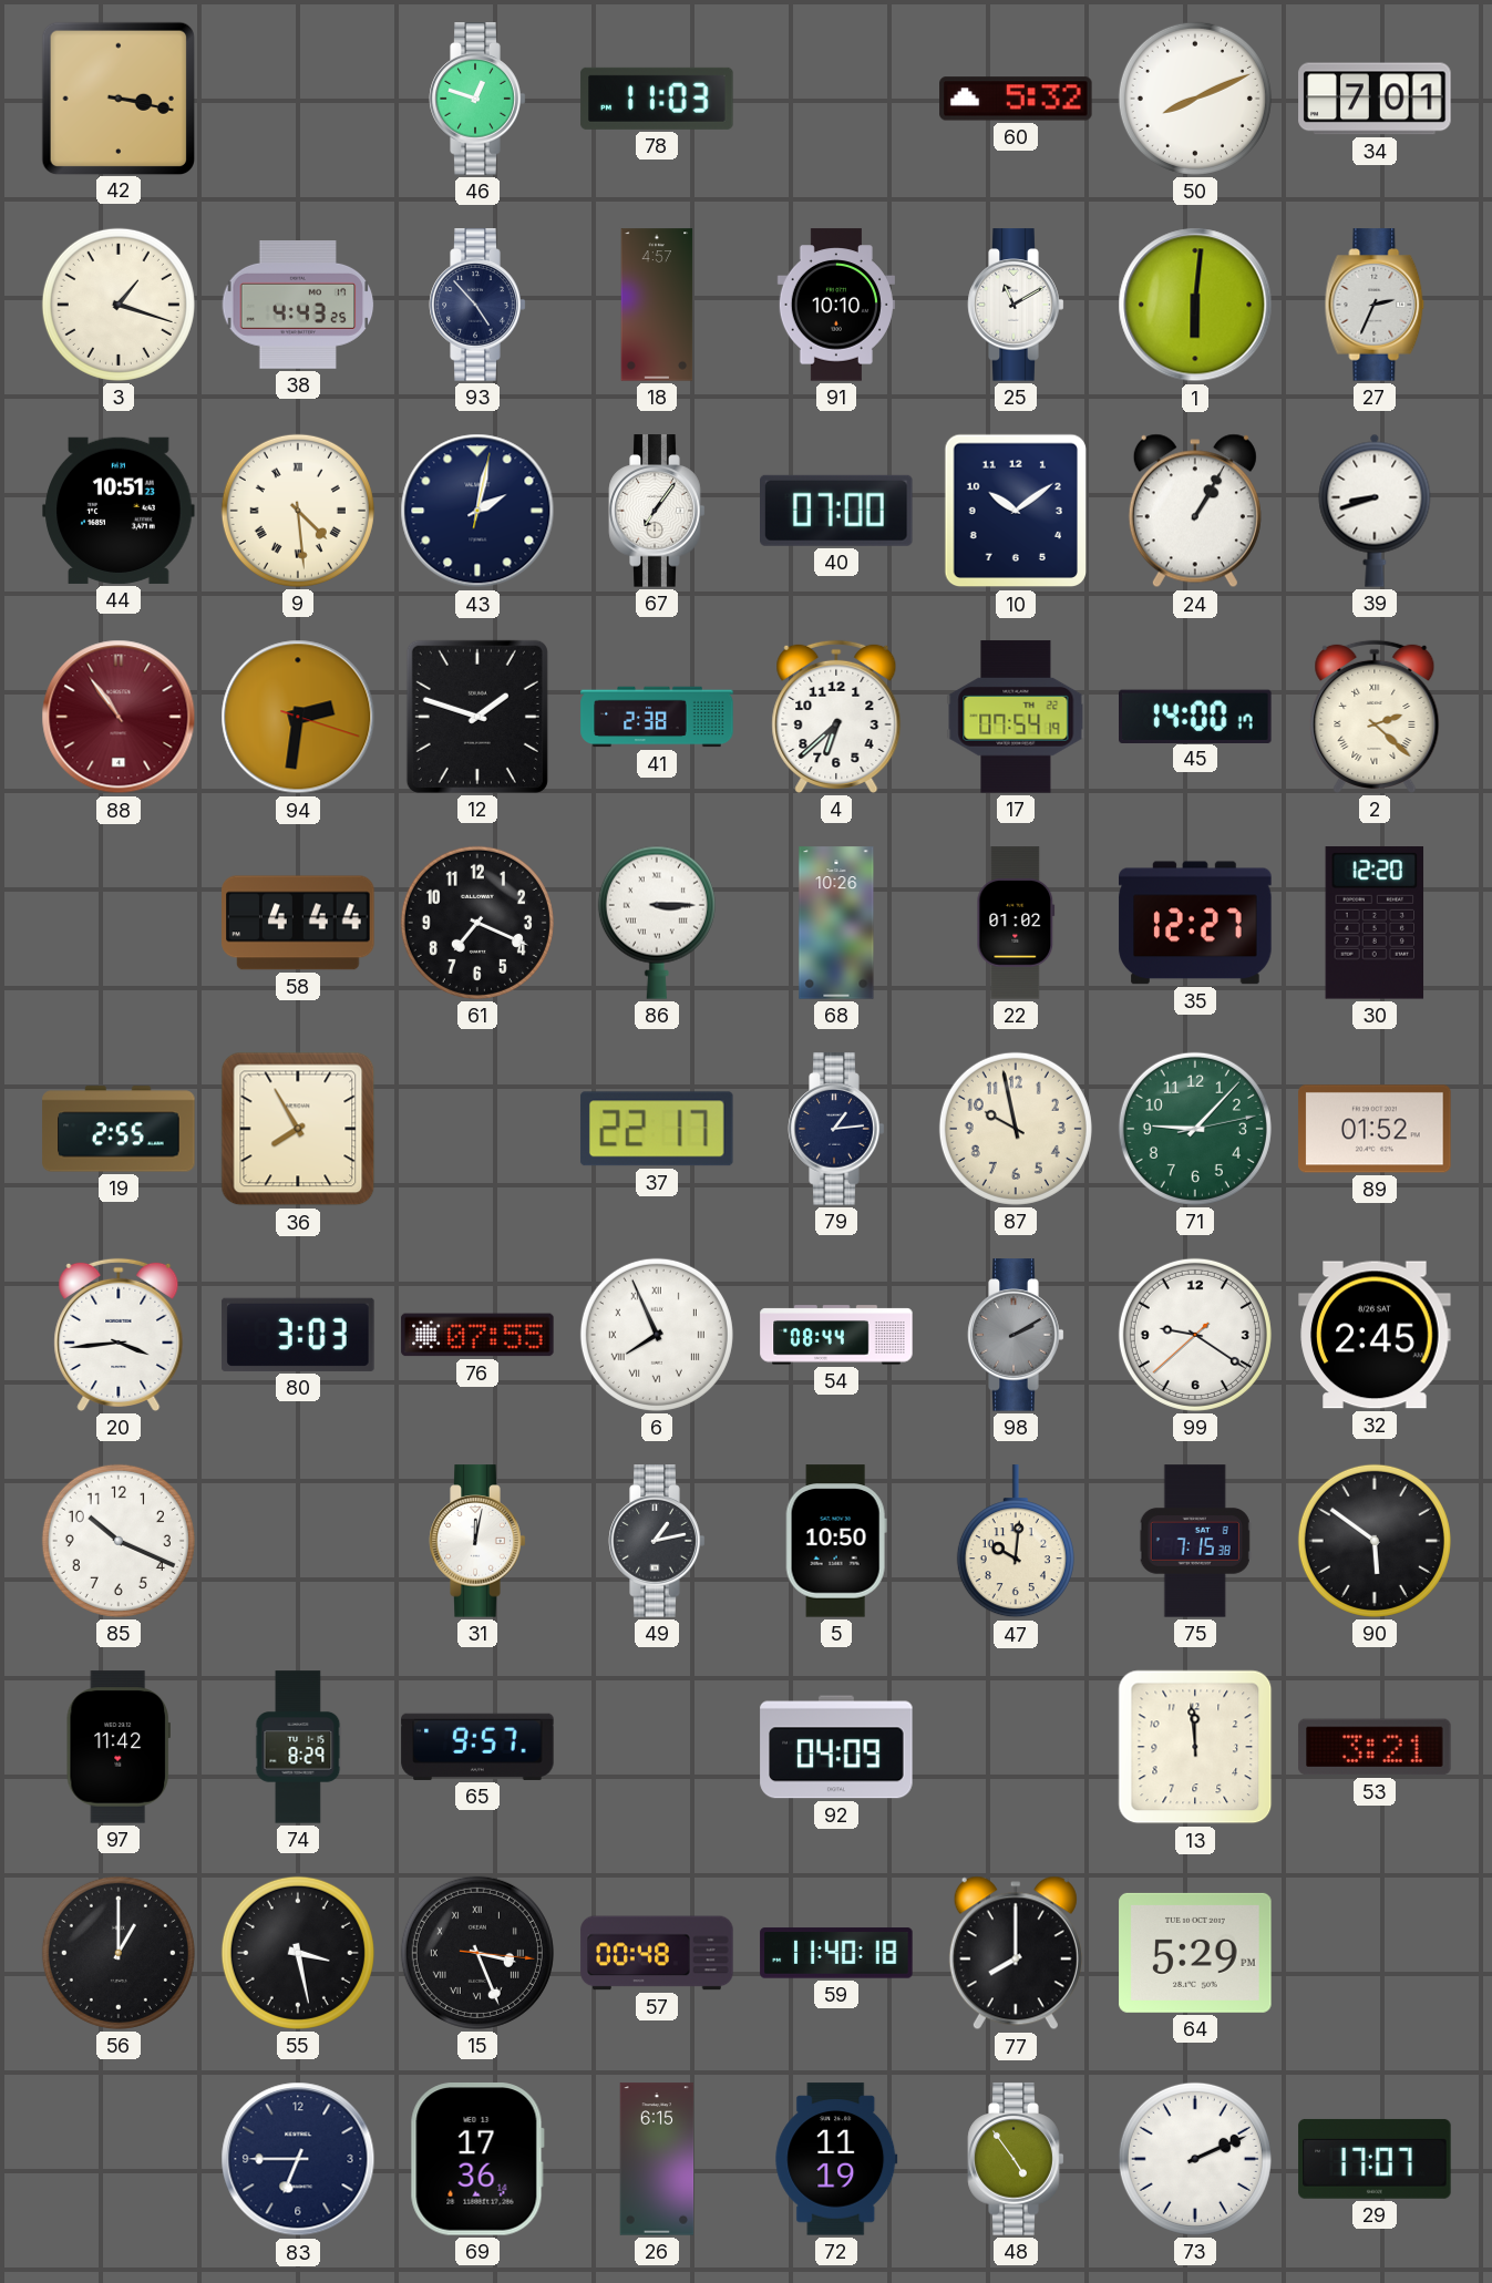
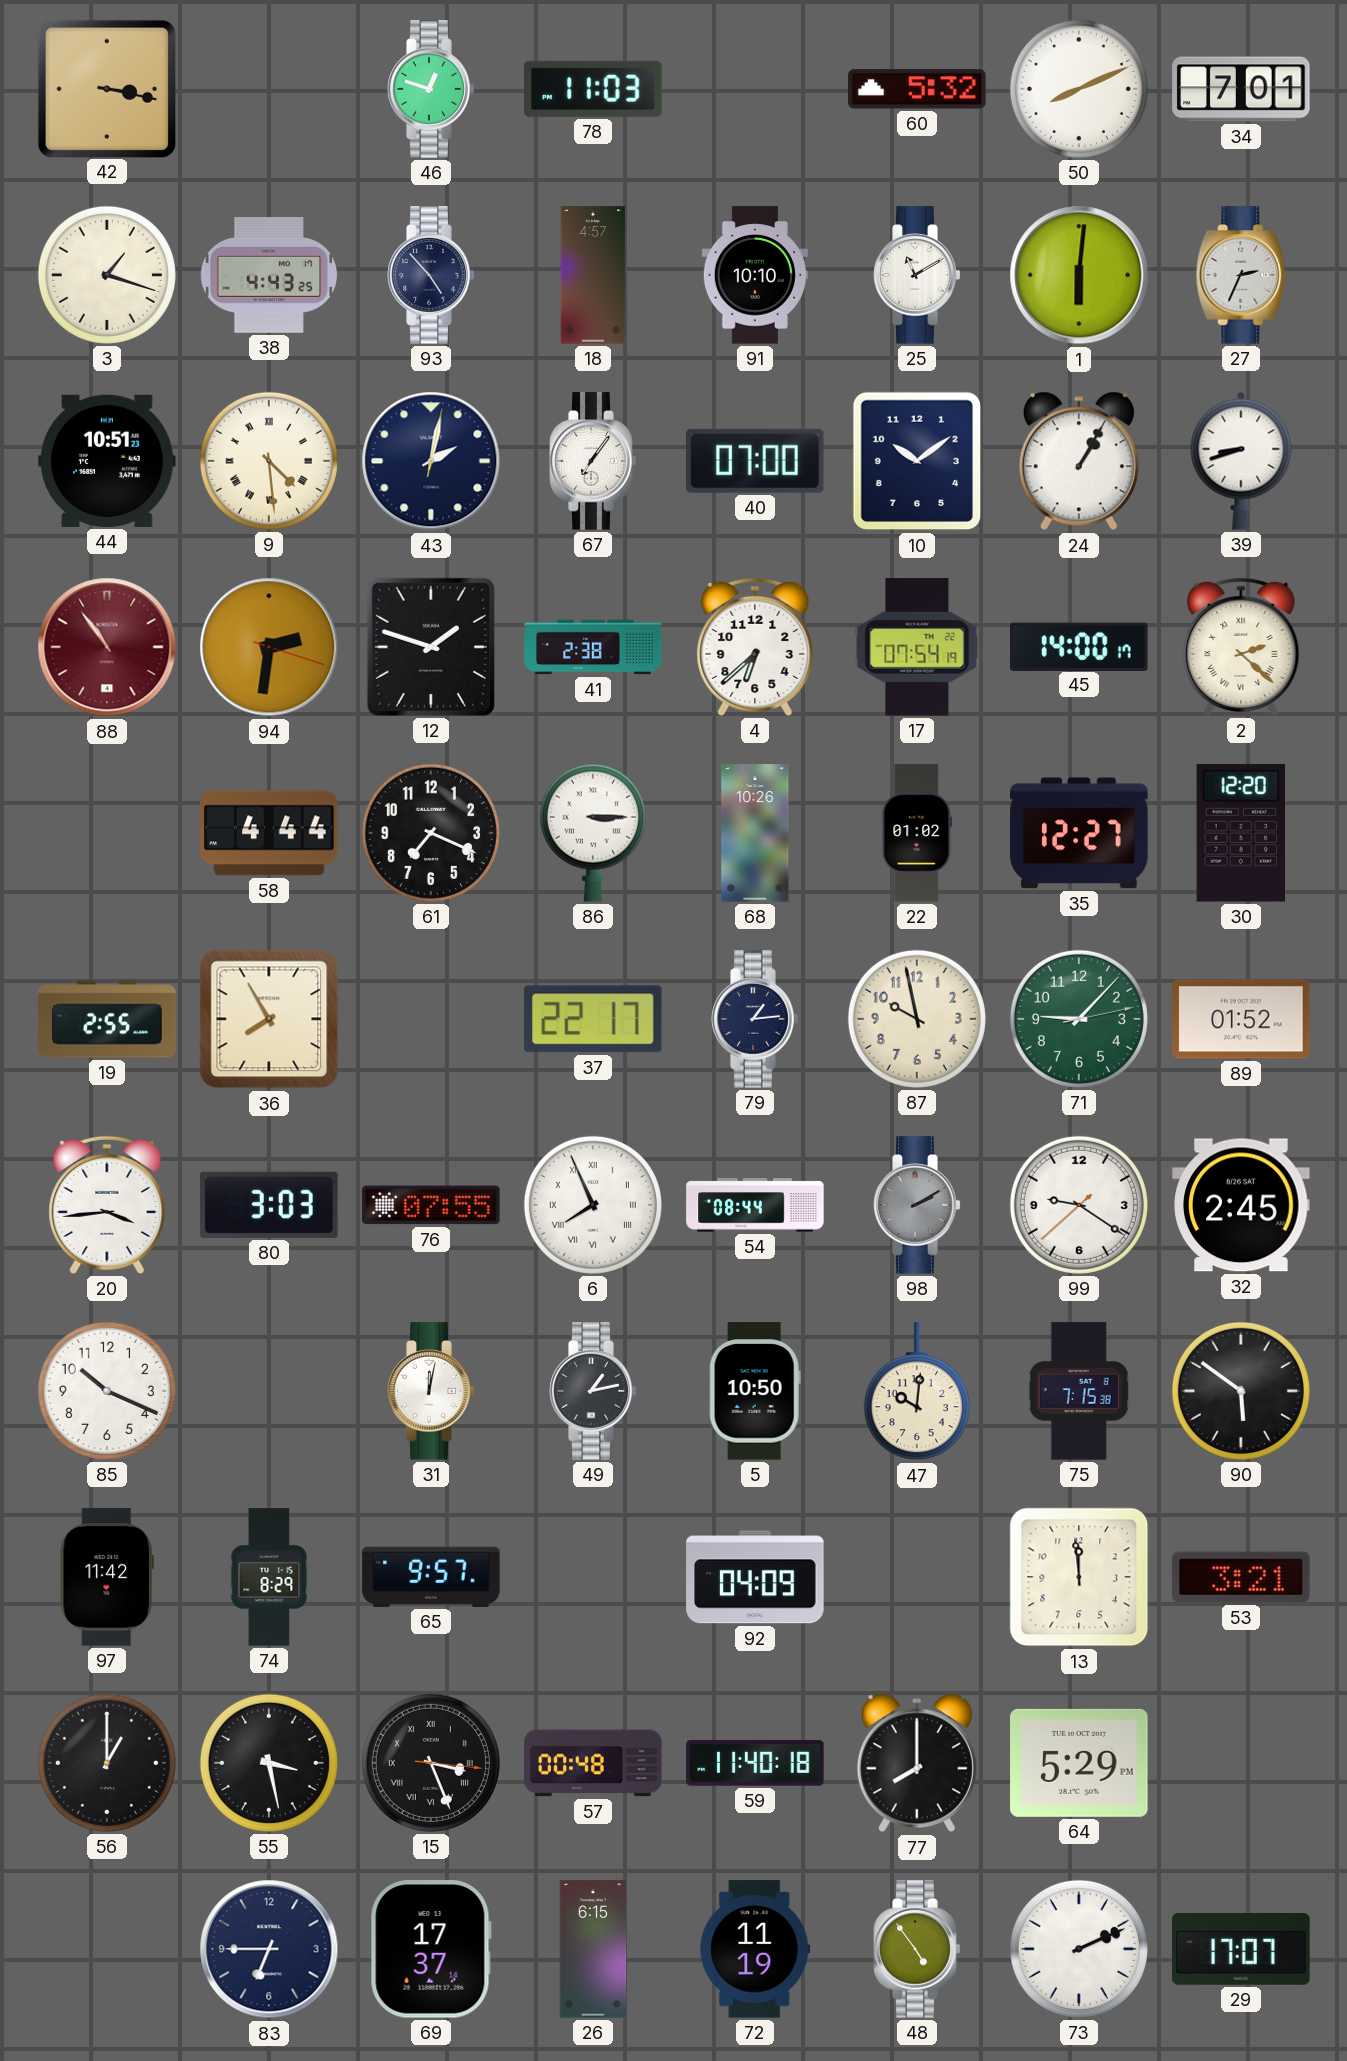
69: 17:36 -> 17:37
